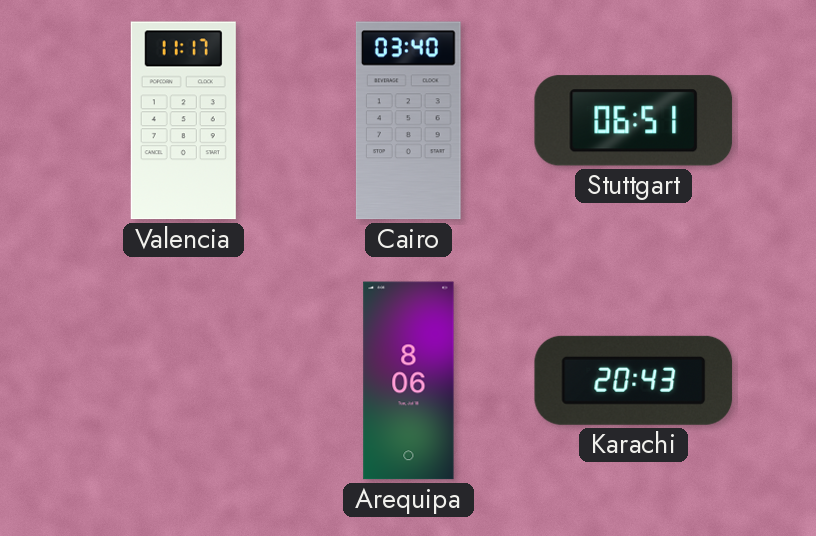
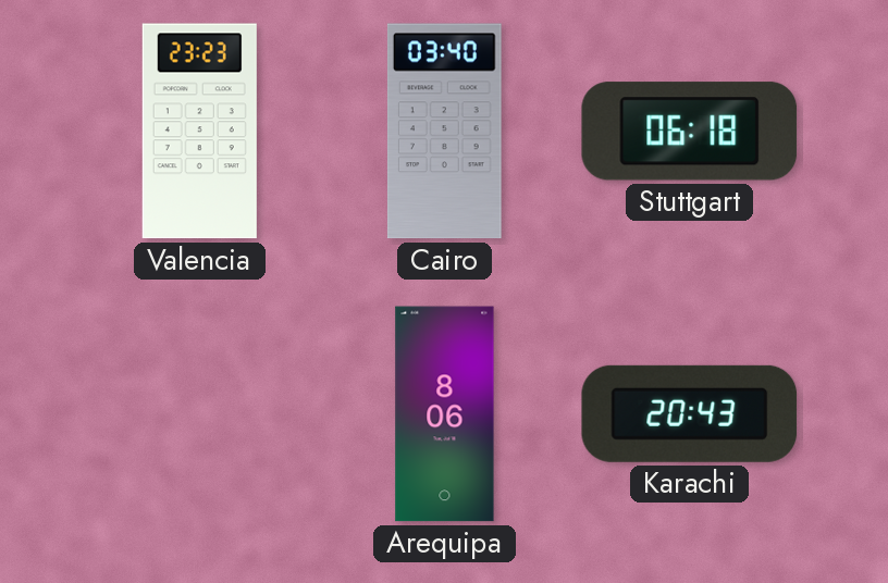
Valencia: 11:17 -> 23:23
Stuttgart: 06:51 -> 06:18
